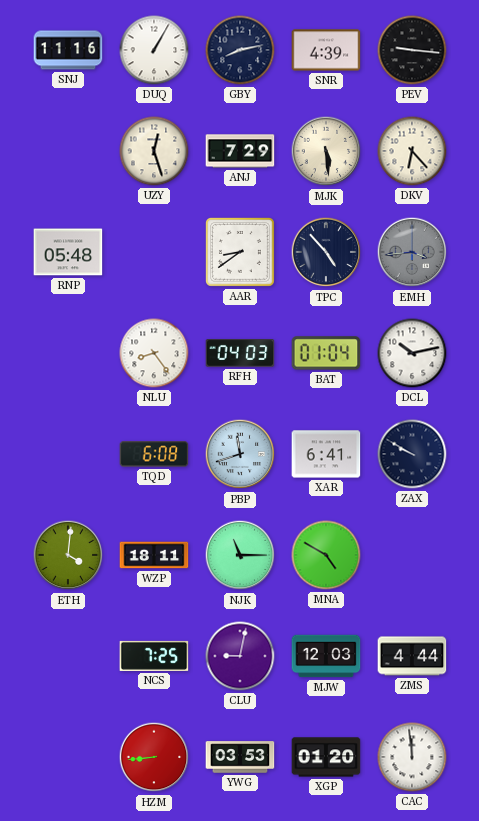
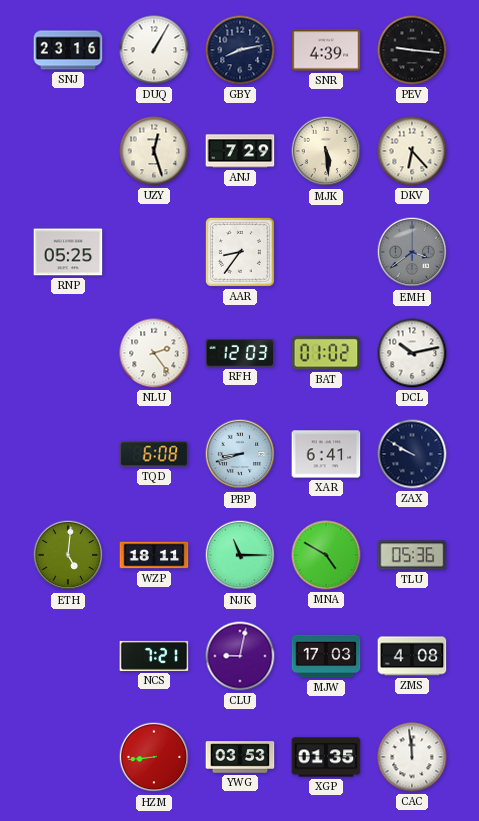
SNJ: 11:16 -> 23:16
RNP: 05:48 -> 05:25
AAR: 8:39 -> 8:36
TPC: 4:53 -> none
EMH: 3:44 -> 3:39
NLU: 8:24 -> 2:24
RFH: 04:03 -> 12:03
BAT: 01:04 -> 01:02
PBP: 11:42 -> 8:42
ETH: 4:01 -> 5:01
TLU: none -> 05:36
NCS: 7:25 -> 7:21
MJW: 12:03 -> 17:03
ZMS: 4:44 -> 4:08
XGP: 01:20 -> 01:35
